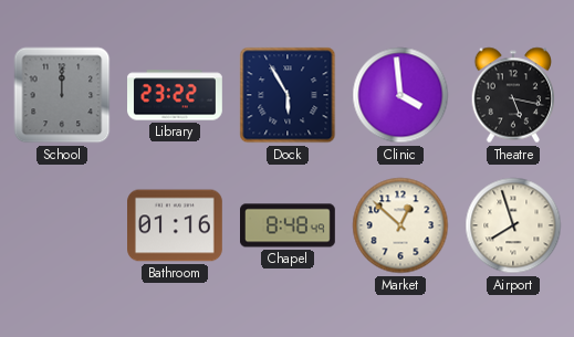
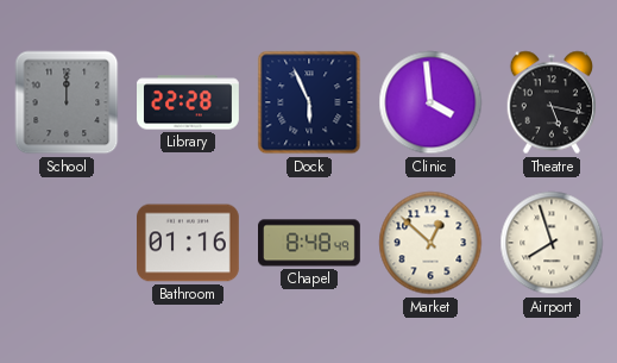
Library: 23:22 -> 22:28
Dock: 5:55 -> 5:56
